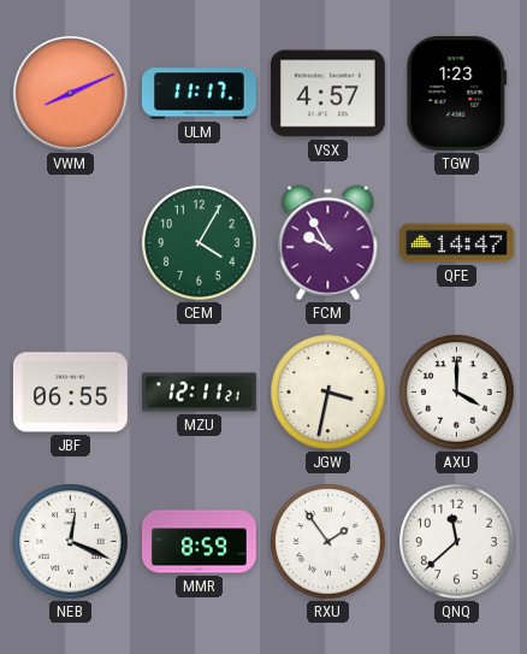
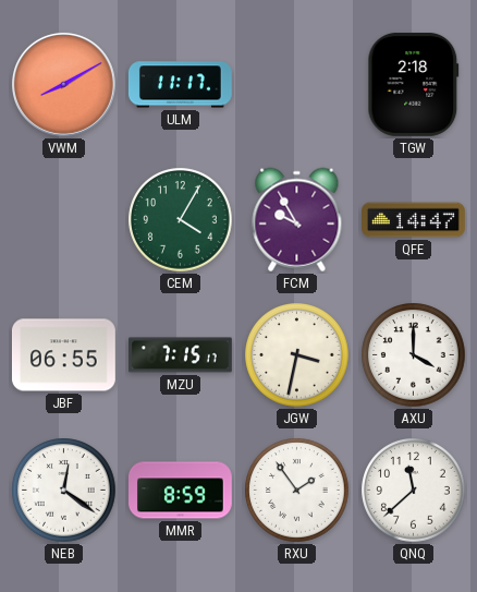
VWM: 8:11 -> 8:10
VSX: 4:57 -> none
TGW: 1:23 -> 2:18
MZU: 12:11 -> 7:15
NEB: 12:19 -> 12:21
